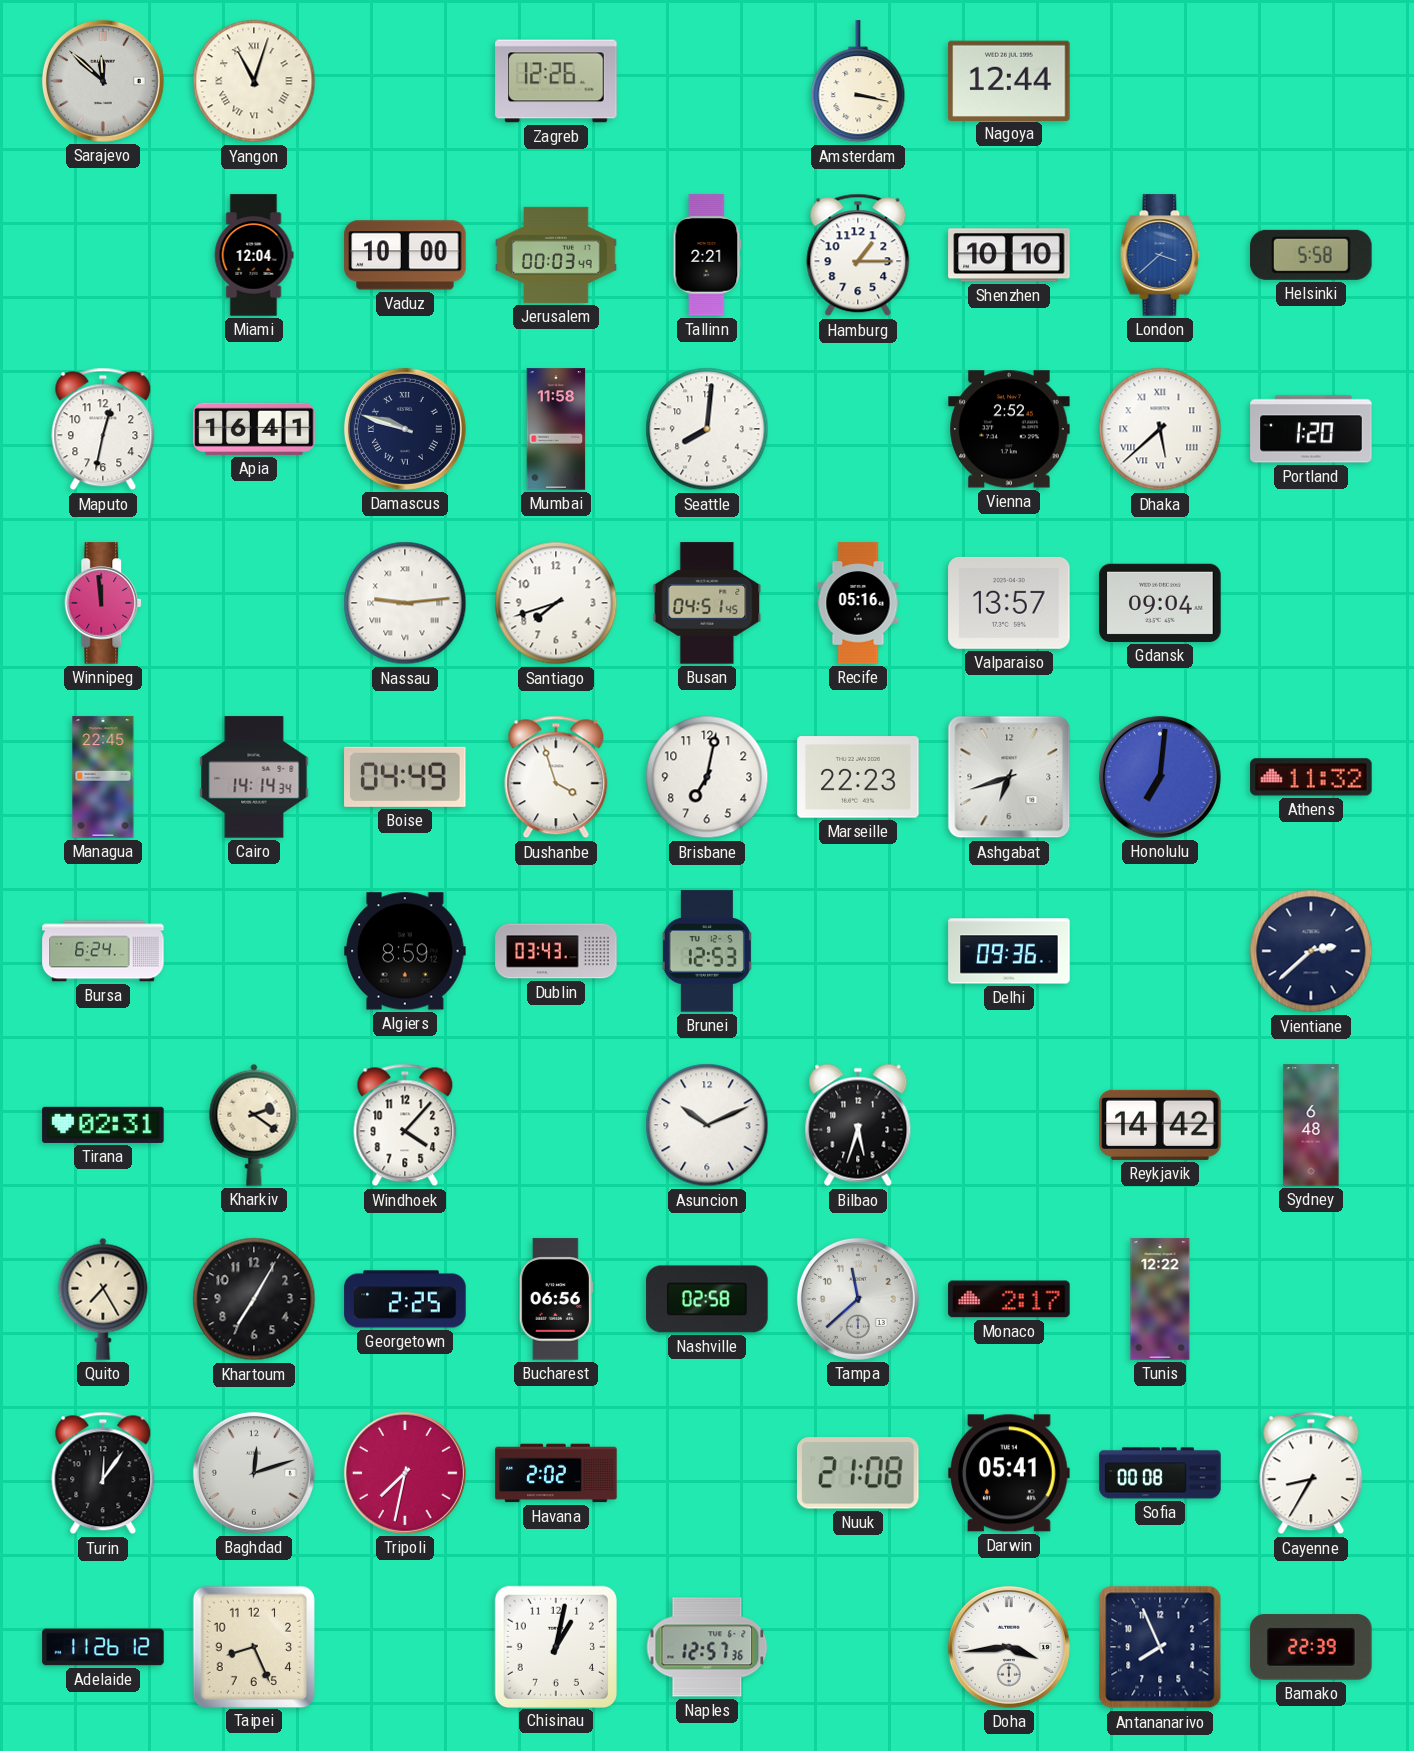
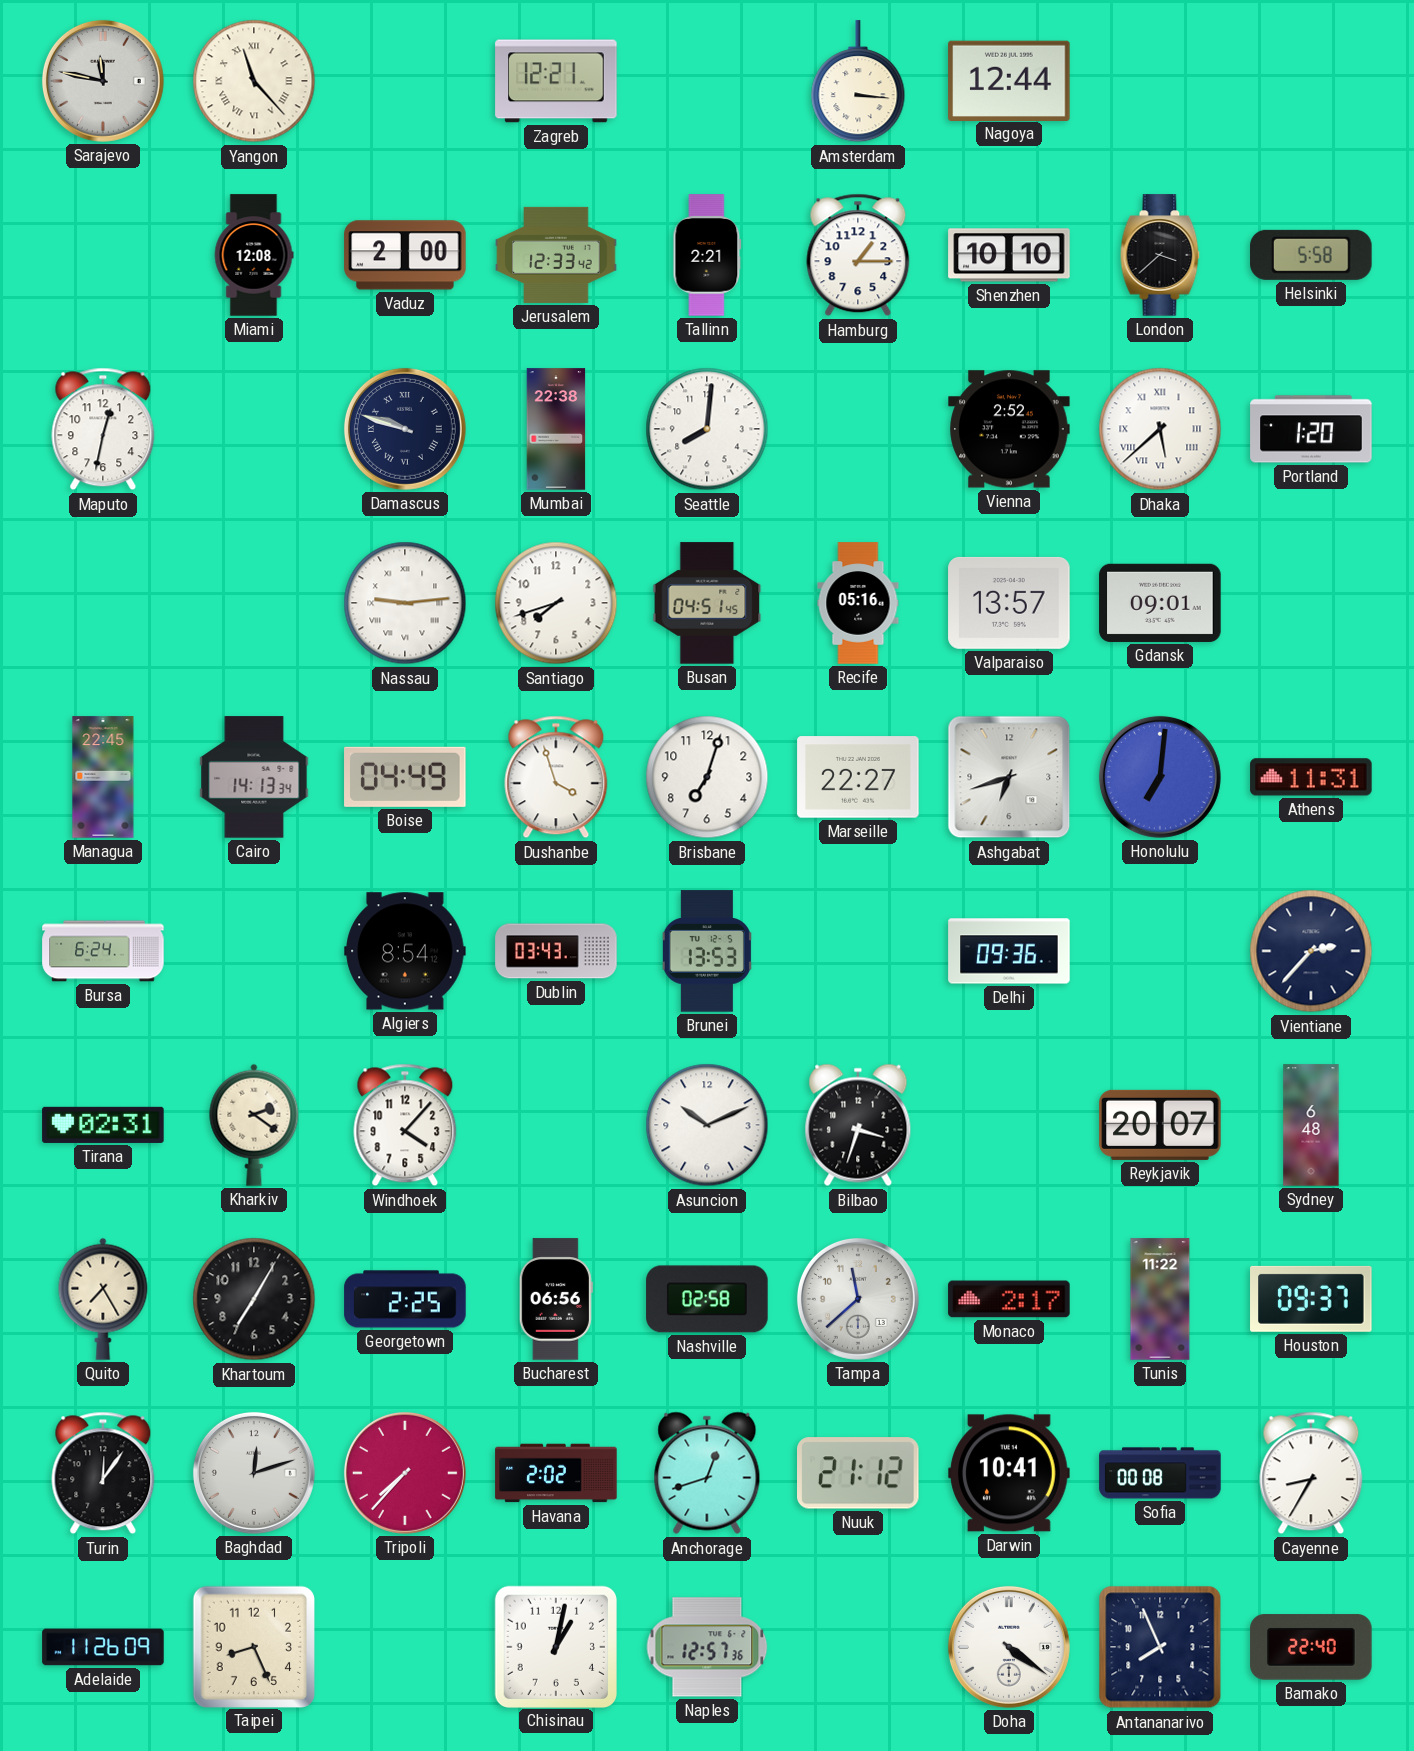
Sarajevo: 11:52 -> 11:47
Yangon: 11:03 -> 11:23
Zagreb: 12:26 -> 12:21
Amsterdam: 3:17 -> 3:16
Miami: 12:04 -> 12:08
Vaduz: 10:00 -> 2:00
Jerusalem: 00:03 -> 12:33
London dial: blue -> black
Apia: 16:41 -> none
Mumbai: 11:58 -> 22:38
Winnipeg: 11:59 -> none
Gdansk: 09:04 -> 09:01
Cairo: 14:14 -> 14:13
Brisbane: 7:02 -> 7:03
Marseille: 22:23 -> 22:27
Athens: 11:32 -> 11:31
Algiers: 8:59 -> 8:54
Brunei: 12:53 -> 13:53
Vientiane: 2:38 -> 2:37
Bilbao: 5:33 -> 3:33
Reykjavik: 14:42 -> 20:07
Tunis: 12:22 -> 11:22
Houston: none -> 09:37
Tripoli: 7:32 -> 7:37
Anchorage: none -> 12:42
Nuuk: 21:08 -> 21:12
Darwin: 05:41 -> 10:41
Adelaide: 11:26:12 -> 11:26:09
Doha: 3:44 -> 4:21
Bamako: 22:39 -> 22:40
